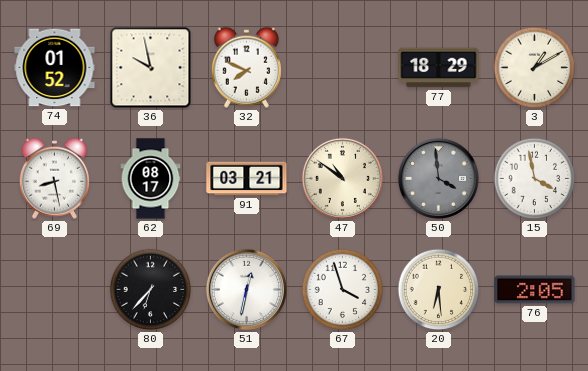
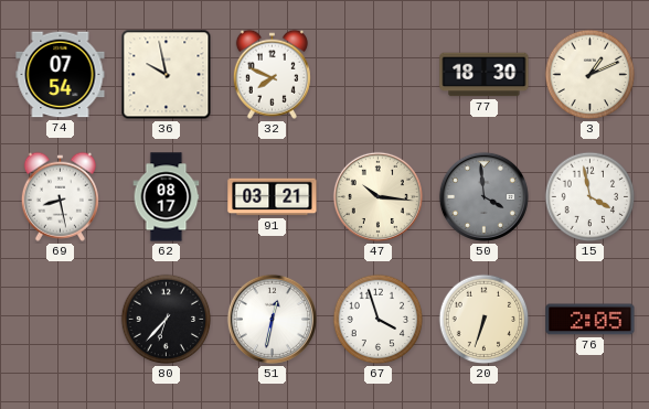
74: 01:52 -> 07:54
77: 18:29 -> 18:30
3: 1:10 -> 1:11
47: 10:51 -> 10:16
20: 6:29 -> 6:33
